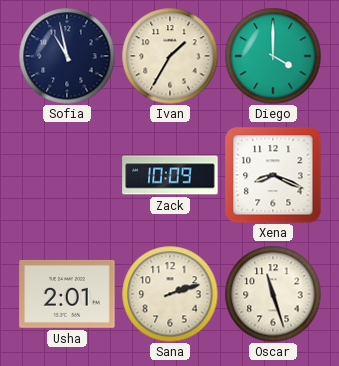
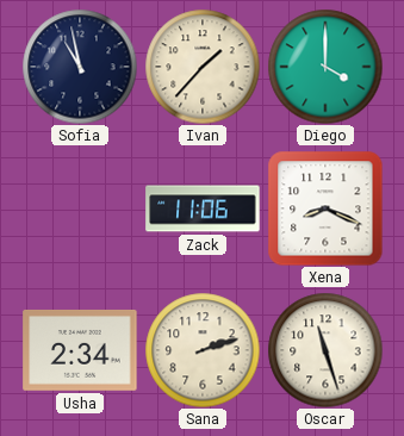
Ivan: 1:35 -> 1:37
Zack: 10:09 -> 11:06
Usha: 2:01 -> 2:34
